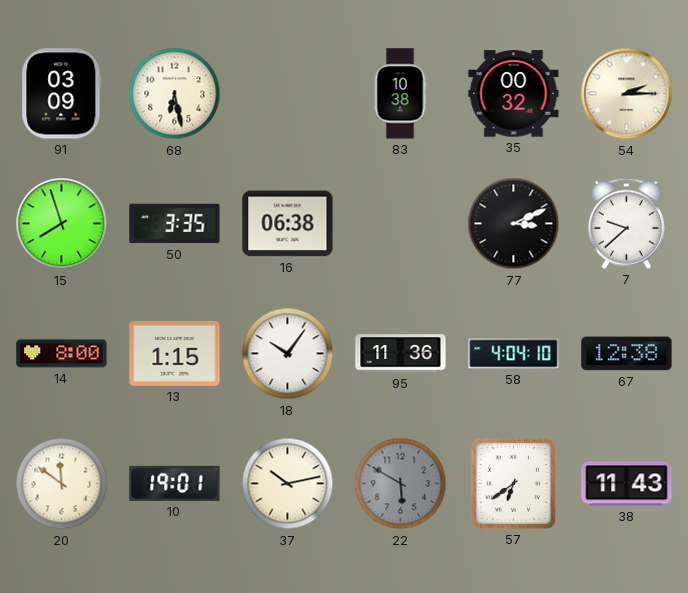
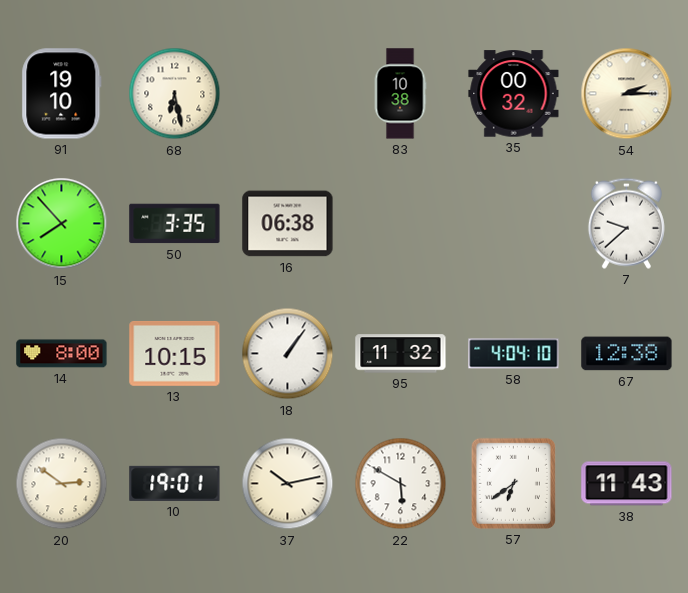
91: 03:09 -> 19:10
15: 7:57 -> 7:53
77: 3:11 -> none
13: 1:15 -> 10:15
18: 10:06 -> 1:06
95: 11:36 -> 11:32
20: 11:51 -> 2:51
22 dial: grey -> white
